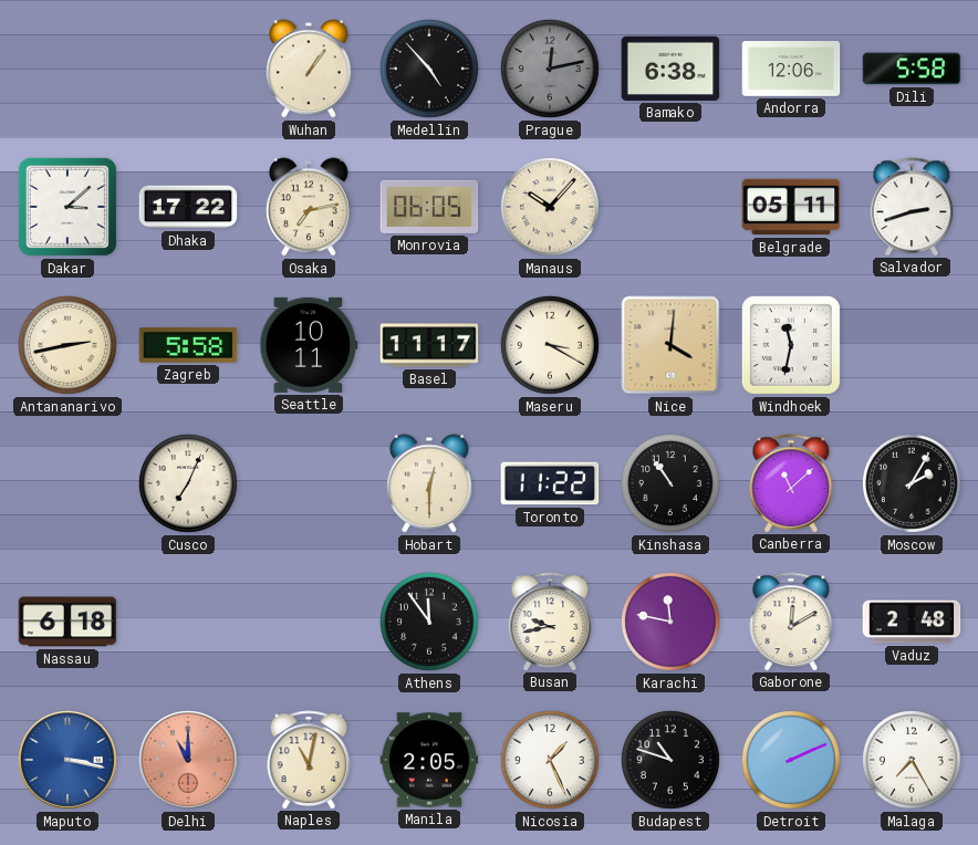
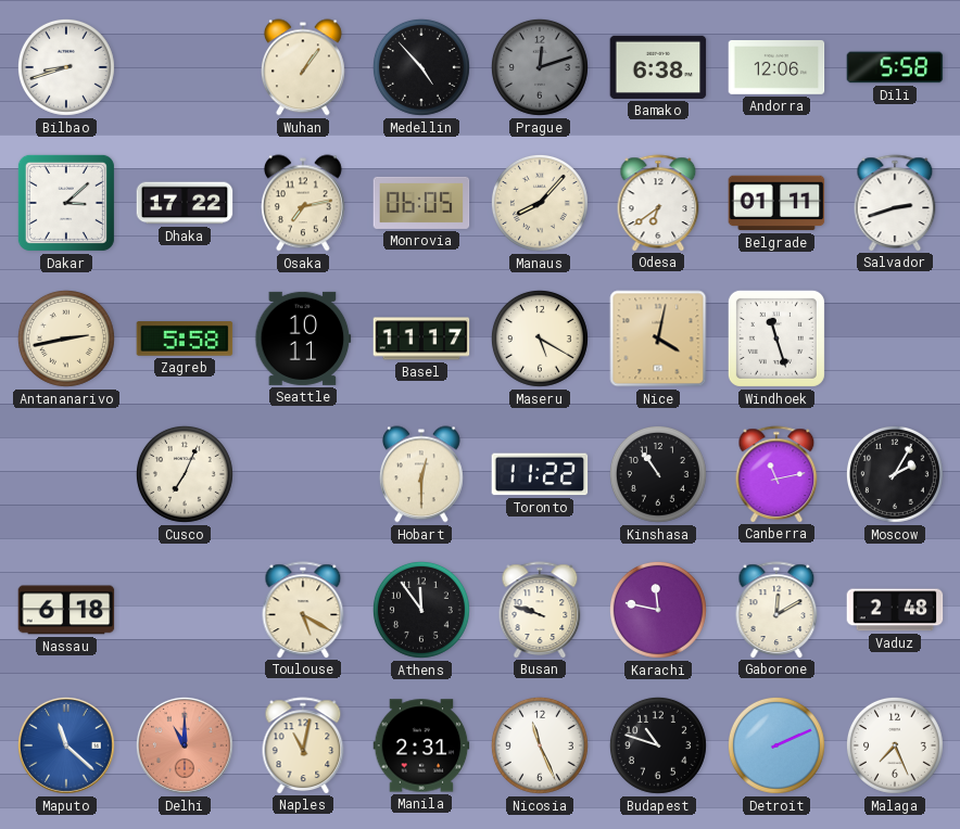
Bilbao: none -> 8:42
Prague: 12:13 -> 12:12
Manaus: 10:07 -> 8:07
Odesa: none -> 6:39
Belgrade: 05:11 -> 01:11
Maseru: 3:20 -> 5:20
Nice: 4:01 -> 4:02
Windhoek: 11:32 -> 11:27
Canberra: 11:08 -> 11:13
Toulouse: none -> 5:20
Busan: 9:43 -> 9:48
Maputo: 3:17 -> 11:22
Manila: 2:05 -> 2:31
Nicosia: 1:26 -> 11:26
Malaga: 7:25 -> 7:26
